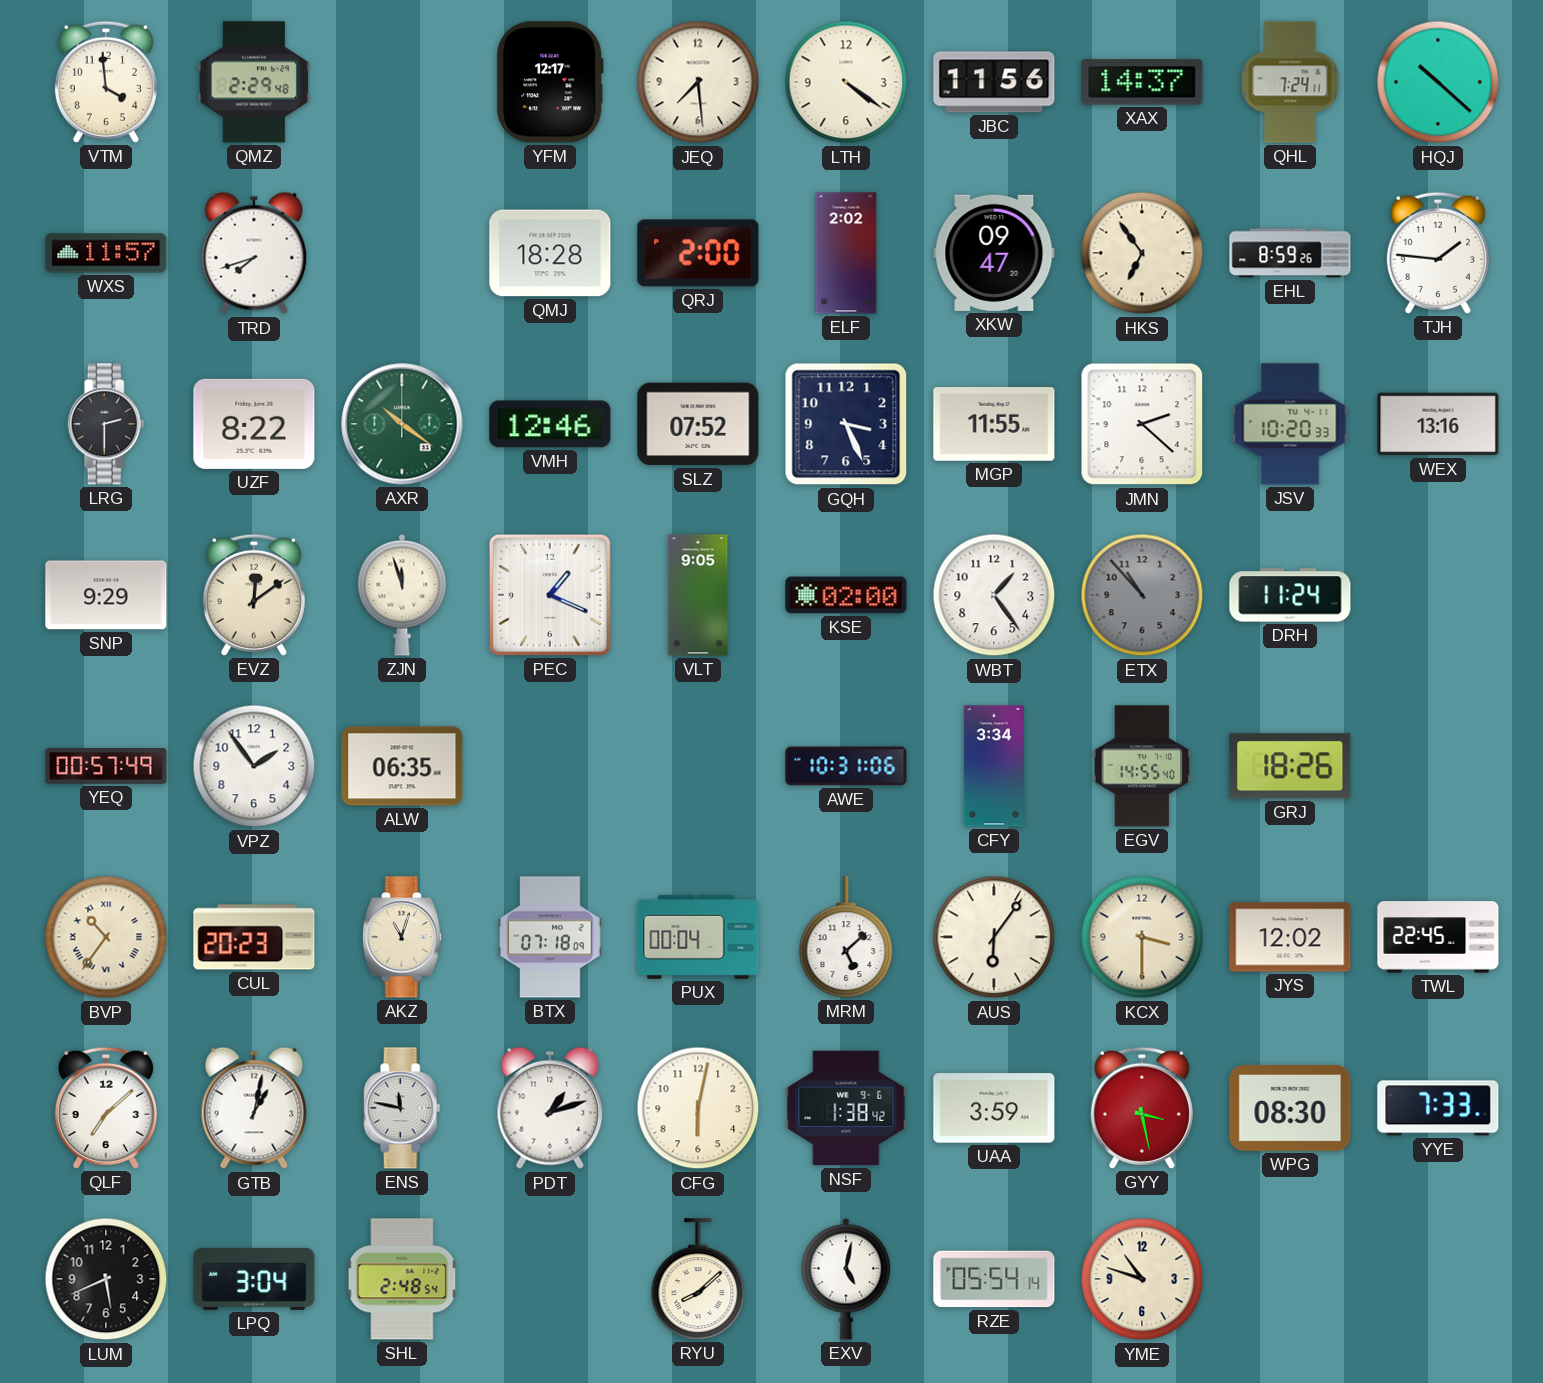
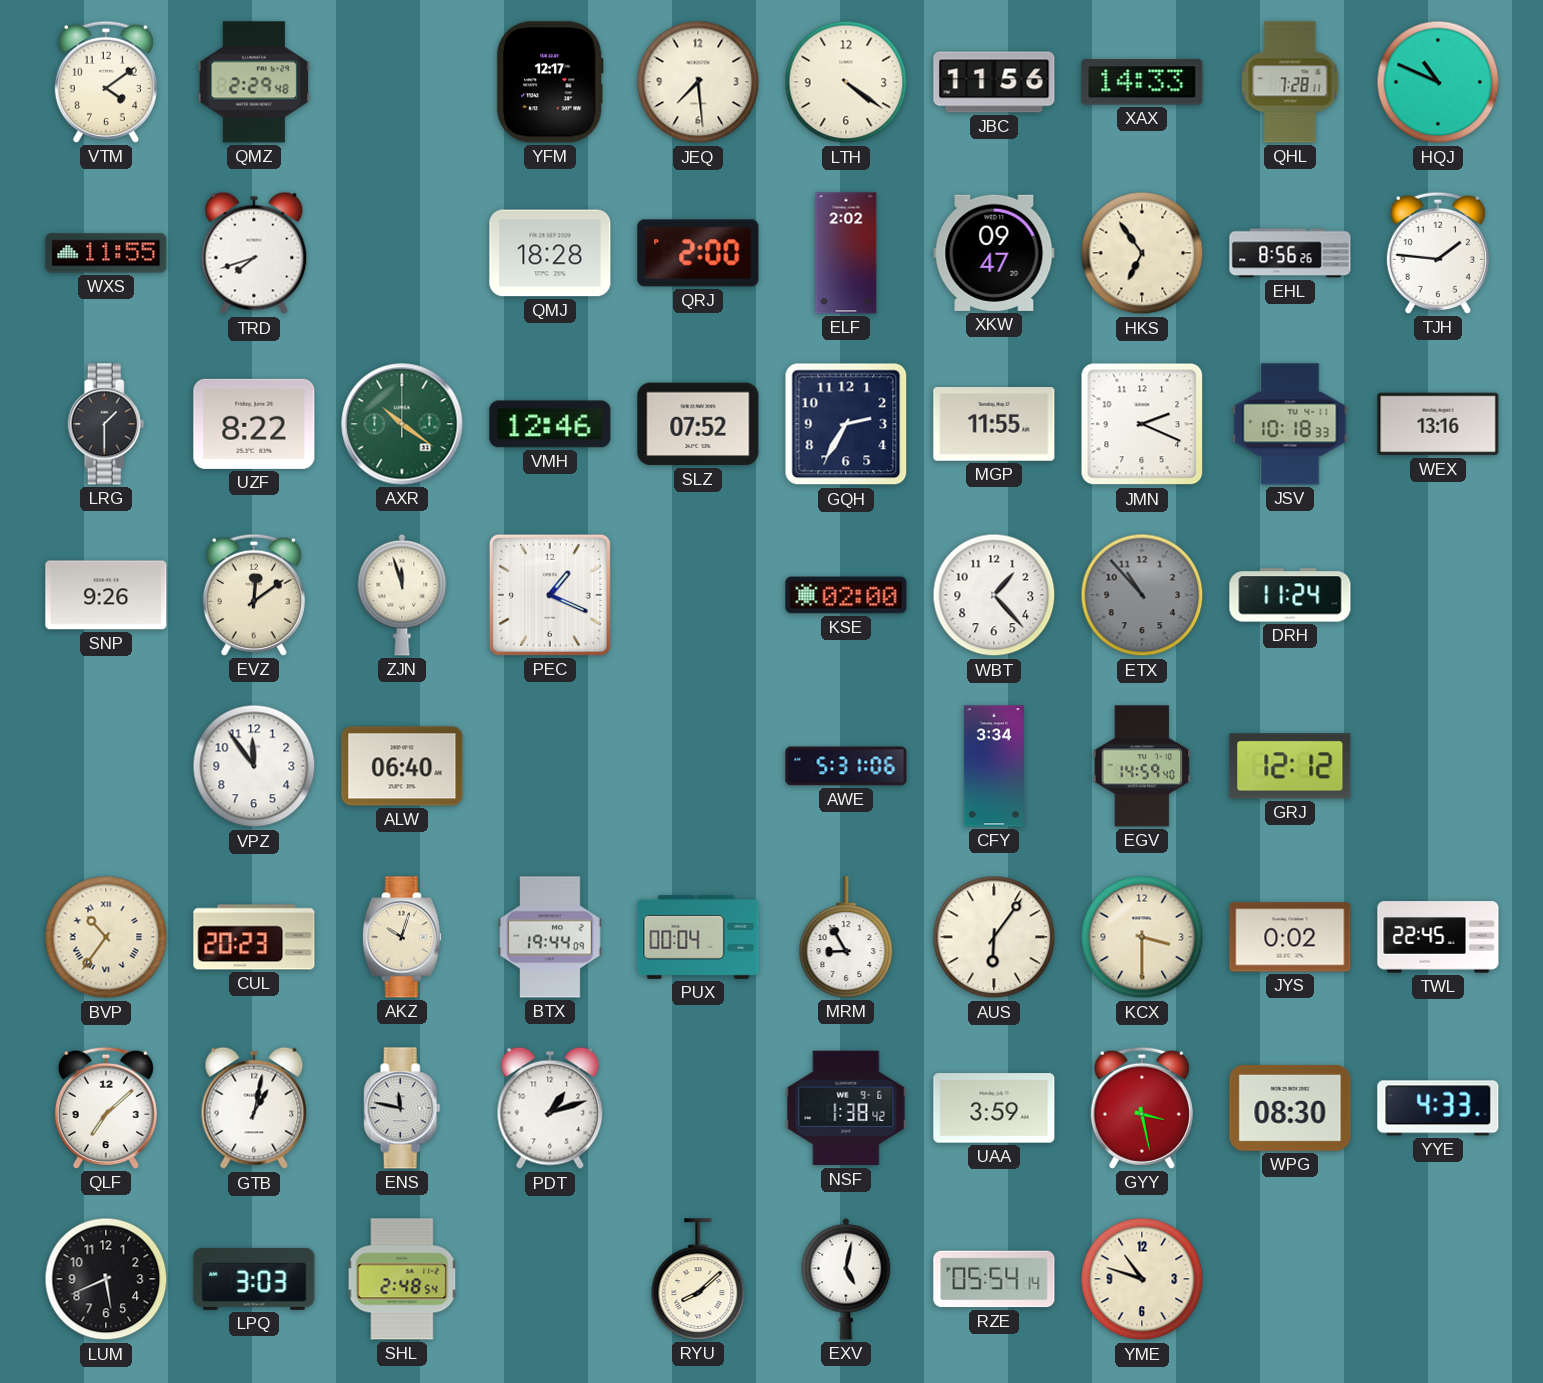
VTM: 3:59 -> 4:09
XAX: 14:37 -> 14:33
QHL: 7:24 -> 7:28
HQJ: 10:22 -> 10:49
WXS: 11:57 -> 11:55
EHL: 8:59 -> 8:56
LRG: 2:30 -> 1:30
GQH: 3:26 -> 2:35
JMN: 2:22 -> 2:19
JSV: 10:20 -> 10:18
SNP: 9:29 -> 9:26
VLT: 9:05 -> none
WBT: 1:24 -> 1:23
YEQ: 00:57 -> none
VPZ: 1:54 -> 11:54
ALW: 06:35 -> 06:40
AWE: 10:31 -> 5:31
EGV: 14:55 -> 14:59
GRJ: 18:26 -> 12:12
AKZ: 11:03 -> 10:03
BTX: 07:18 -> 19:44
MRM: 5:08 -> 8:55
JYS: 12:02 -> 0:02
CFG: 6:02 -> none
YYE: 7:33 -> 4:33
LPQ: 3:04 -> 3:03
